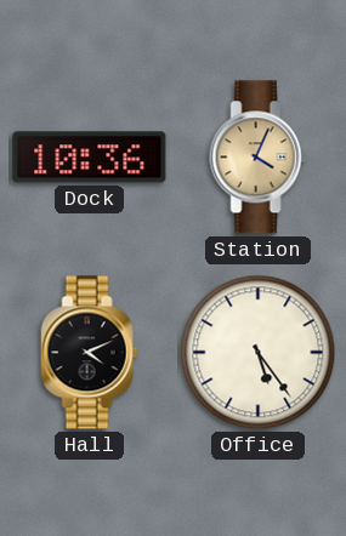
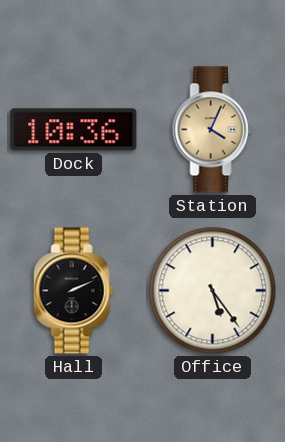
Hall: 4:11 -> 2:11
